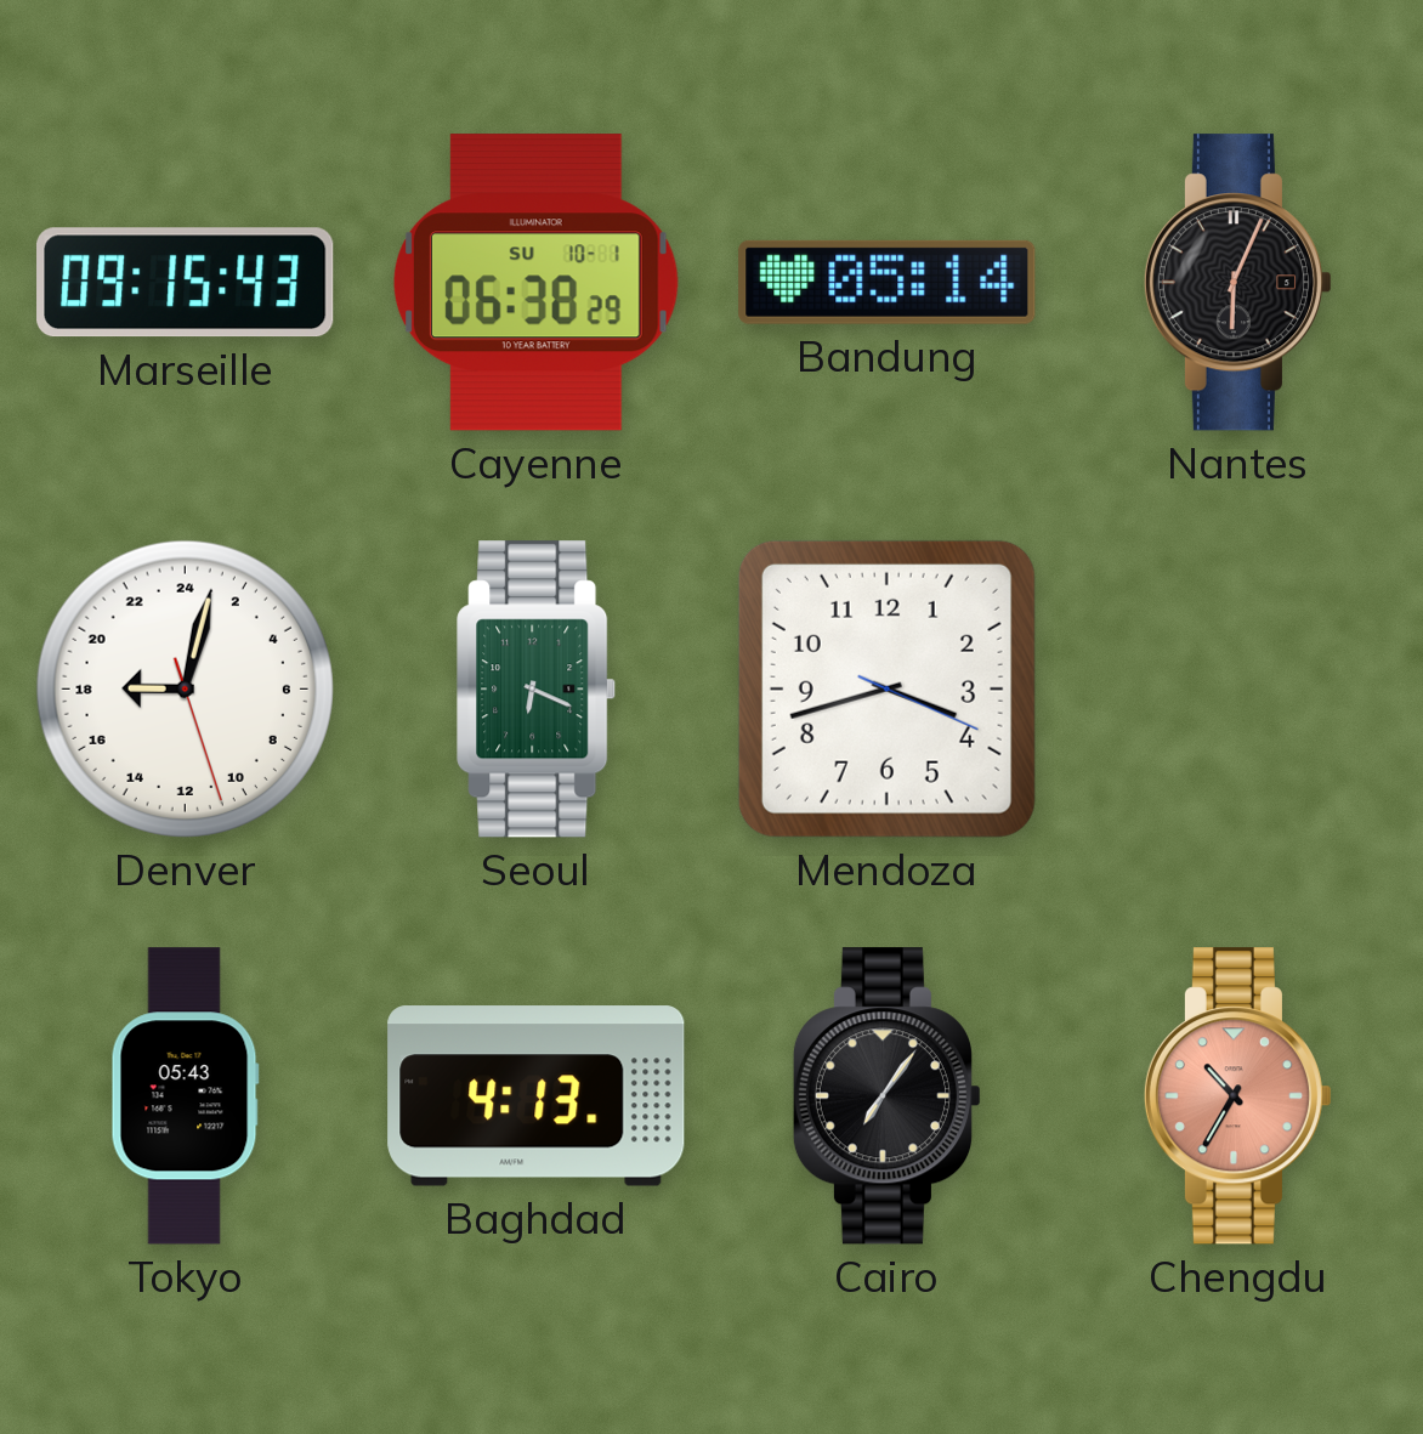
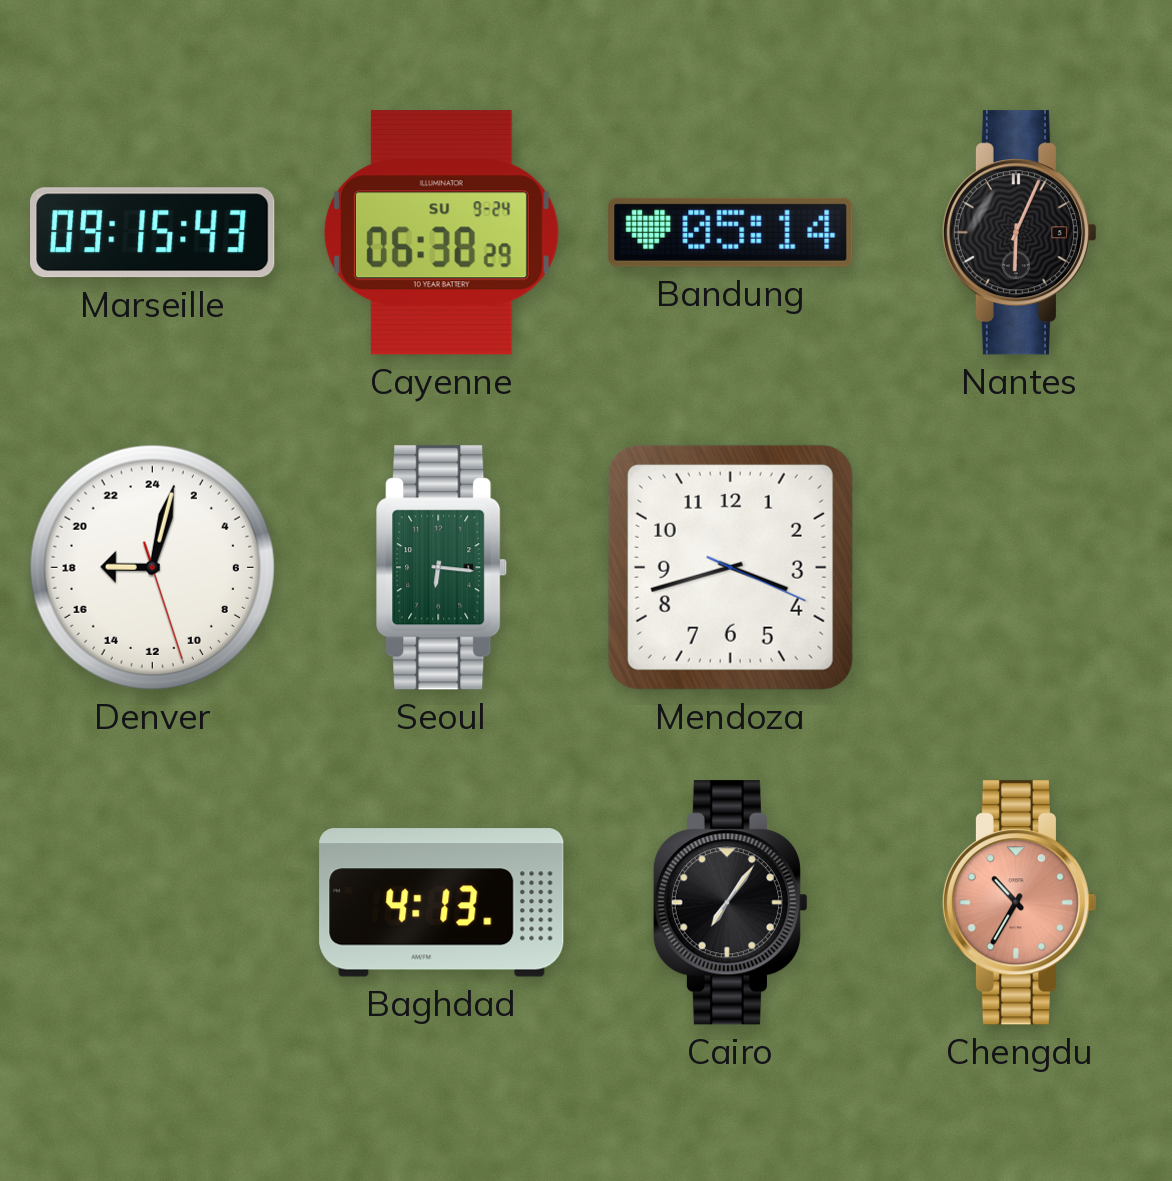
Cayenne date: SU 10-1 -> SU 9-24
Seoul: 6:19 -> 6:16
Tokyo: 05:43 -> none
